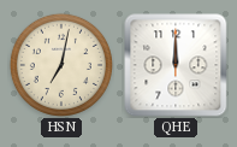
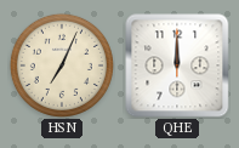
HSN: 7:02 -> 7:04
